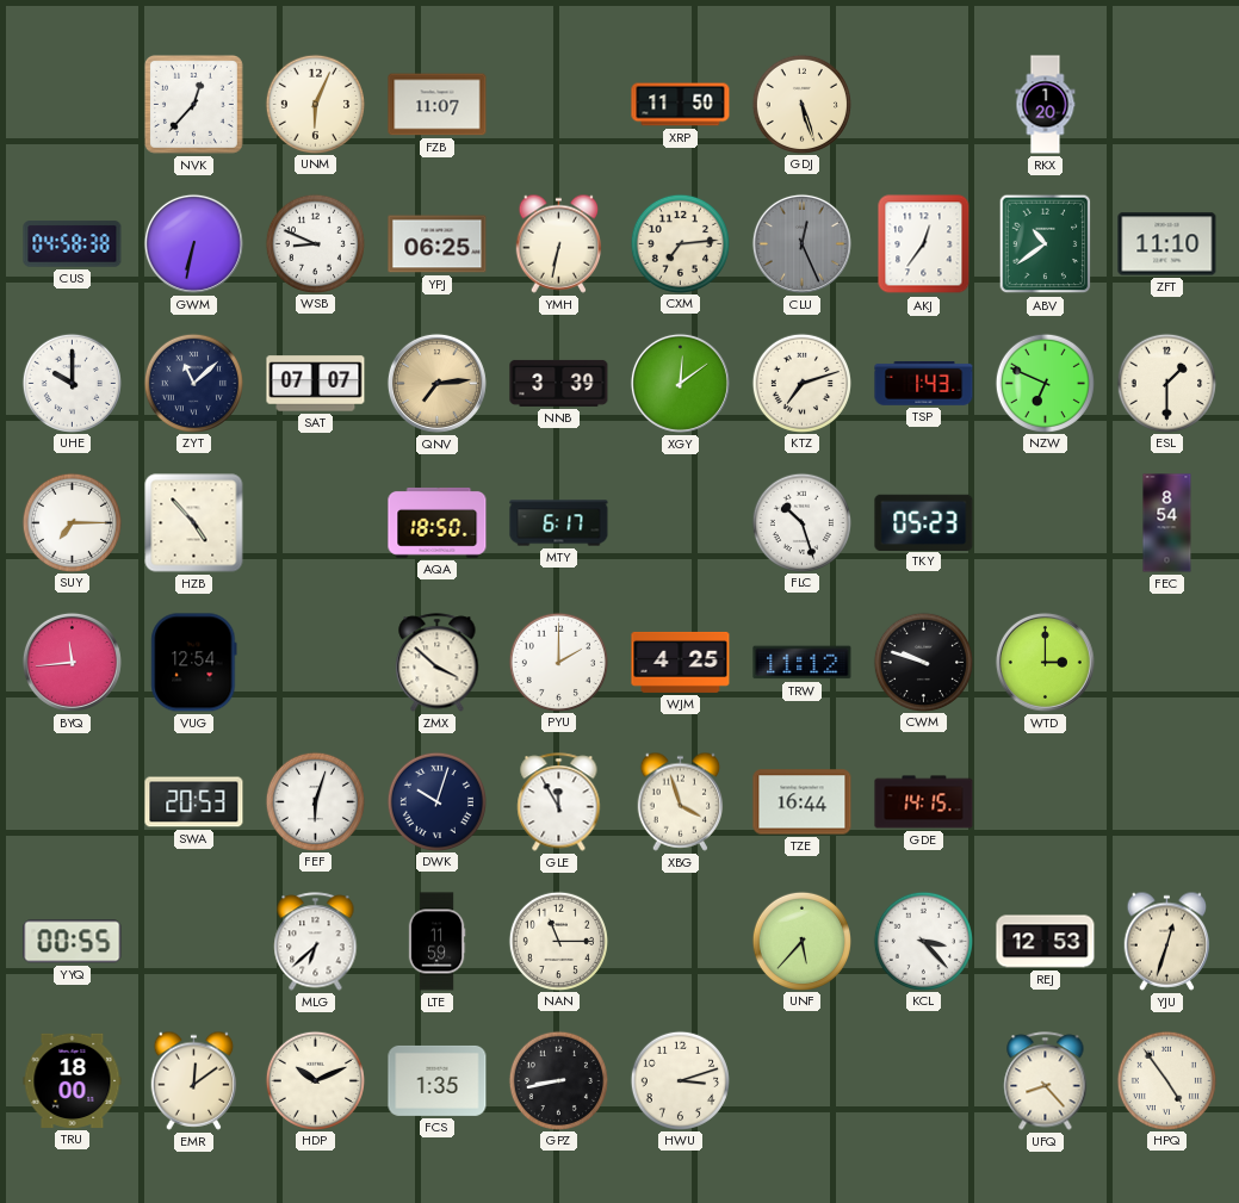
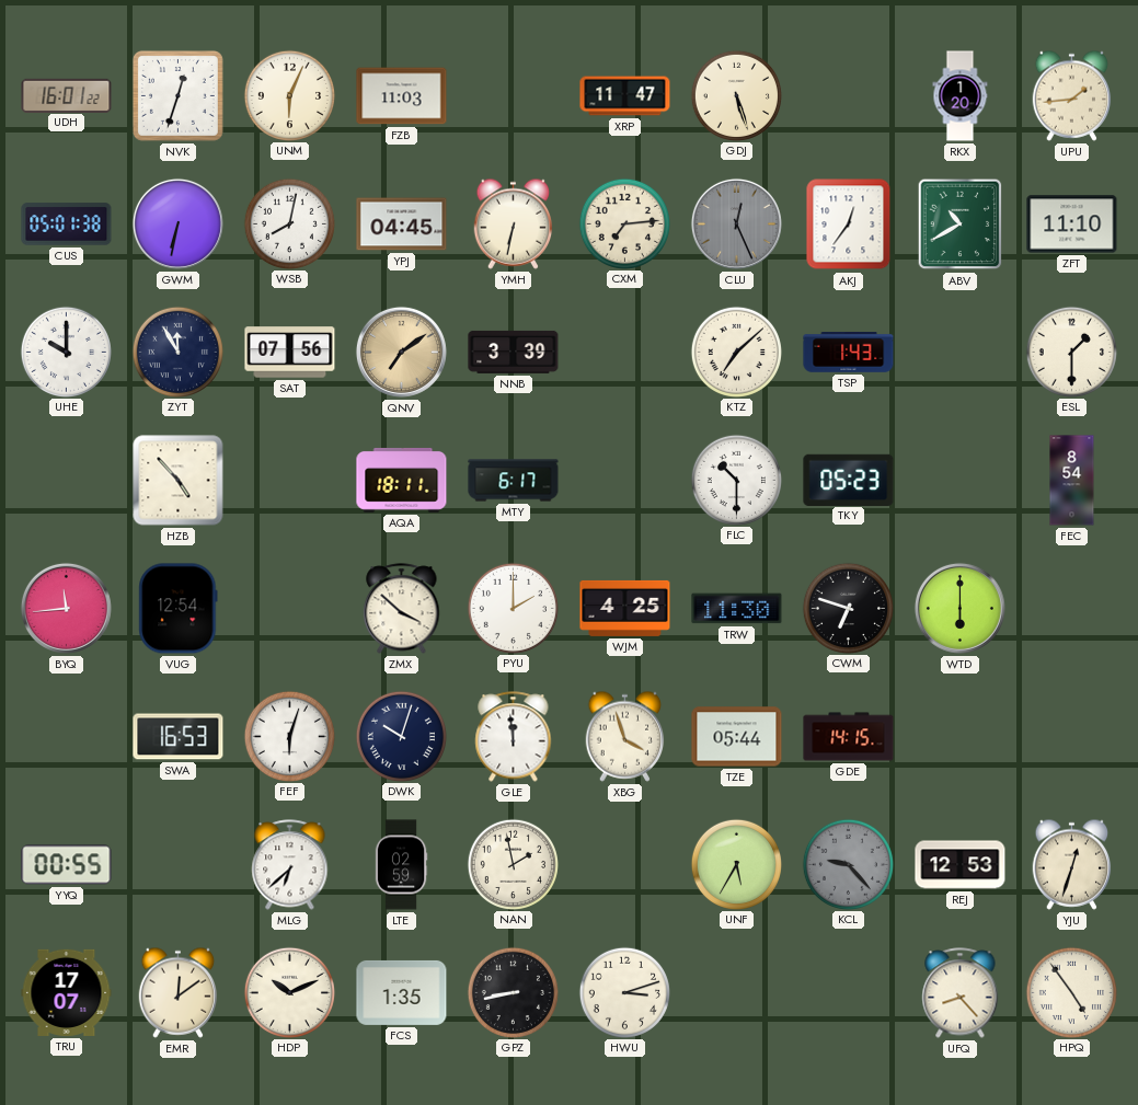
UDH: none -> 16:01
NVK: 12:37 -> 12:33
FZB: 11:07 -> 11:03
XRP: 11:50 -> 11:47
UPU: none -> 1:44
CUS: 04:58 -> 05:01
WSB: 8:49 -> 8:02
YPJ: 06:25 -> 04:45
ABV: 10:39 -> 10:40
ZYT: 11:08 -> 11:55
SAT: 07:07 -> 07:56
QNV: 7:14 -> 7:09
XGY: 12:09 -> none
KTZ: 7:12 -> 7:08
NZW: 6:49 -> none
SUY: 7:15 -> none
AQA: 18:50 -> 18:11
FLC: 10:27 -> 10:30
TRW: 11:12 -> 11:30
CWM: 9:48 -> 6:48
WTD: 3:00 -> 6:00
SWA: 20:53 -> 16:53
GLE: 11:55 -> 11:59
TZE: 16:44 -> 05:44
LTE: 11:59 -> 02:59
NAN: 11:15 -> 1:58
UNF: 5:37 -> 5:35
KCL: 3:23 -> 9:23
KCL dial: white -> grey
TRU: 18:00 -> 17:07
